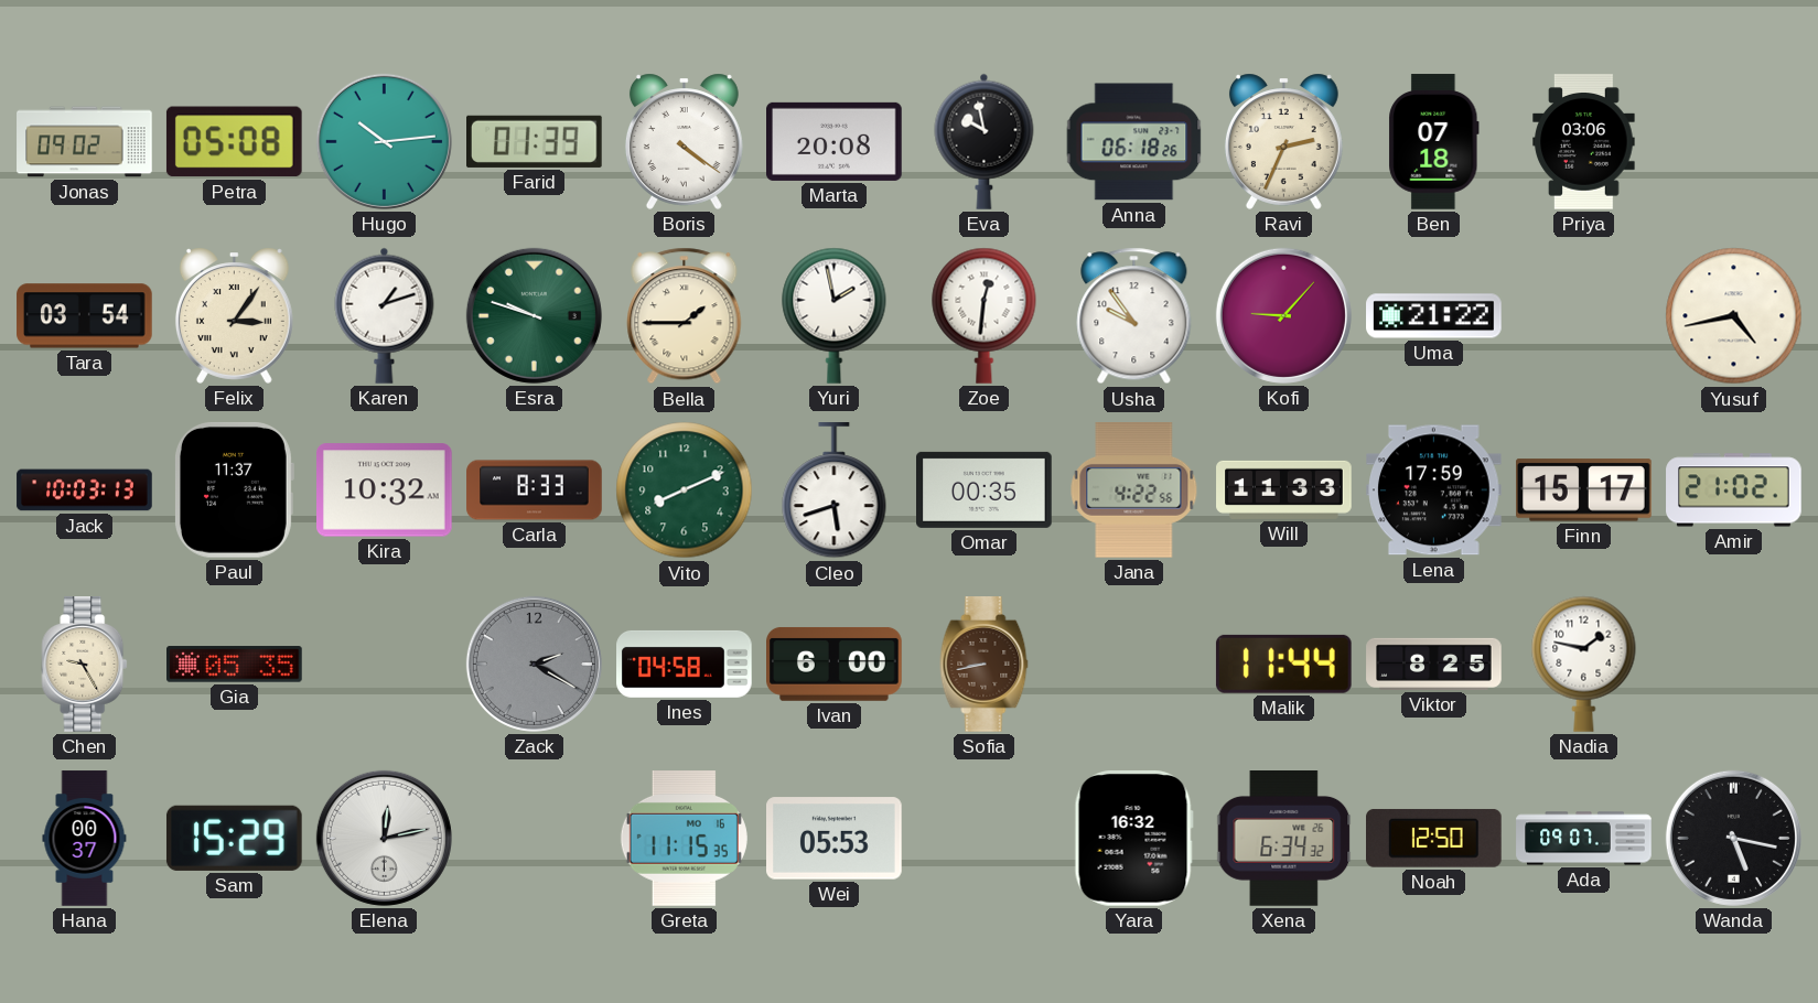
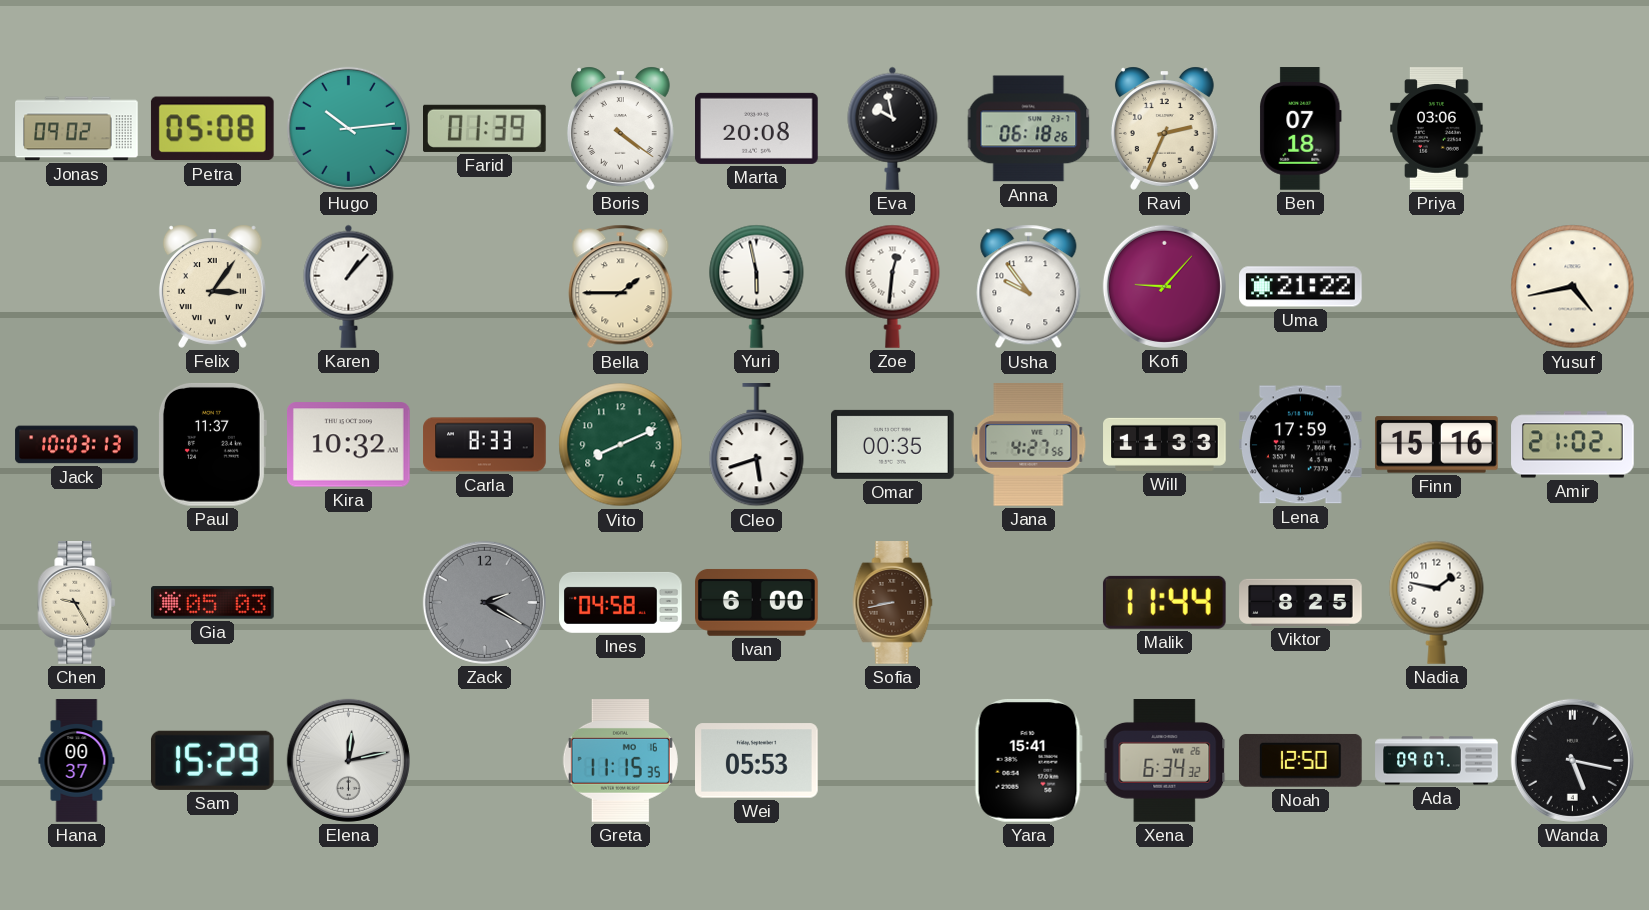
Tara: 03:54 -> none
Karen: 1:12 -> 1:07
Esra: 9:48 -> none
Yuri: 1:58 -> 5:58
Jana: 4:22 -> 4:27
Finn: 15:17 -> 15:16
Gia: 05:35 -> 05:03
Yara: 16:32 -> 15:41
